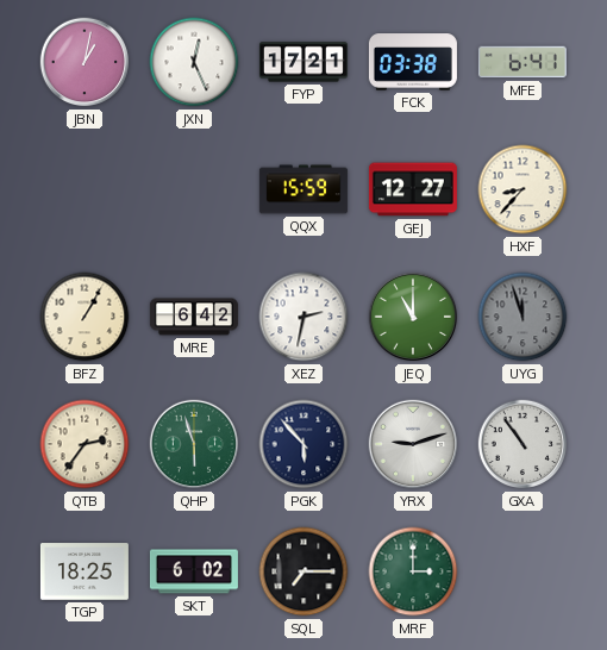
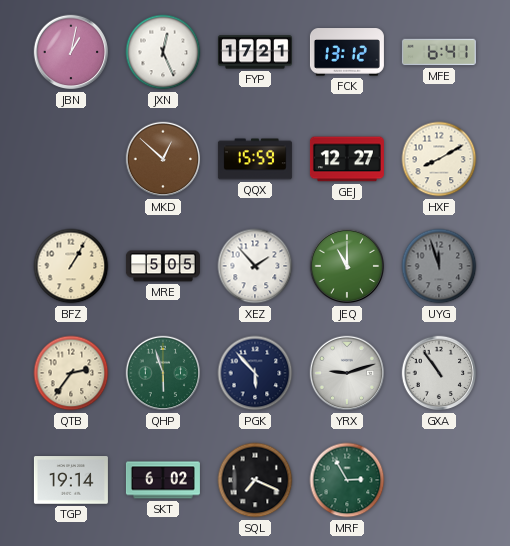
FCK: 03:38 -> 13:12
MKD: none -> 12:52
HXF: 8:37 -> 8:10
MRE: 6:42 -> 5:05
XEZ: 2:32 -> 1:53
TGP: 18:25 -> 19:14
SQL: 7:15 -> 7:19
MRF: 3:00 -> 2:55
